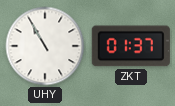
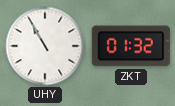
ZKT: 01:37 -> 01:32
